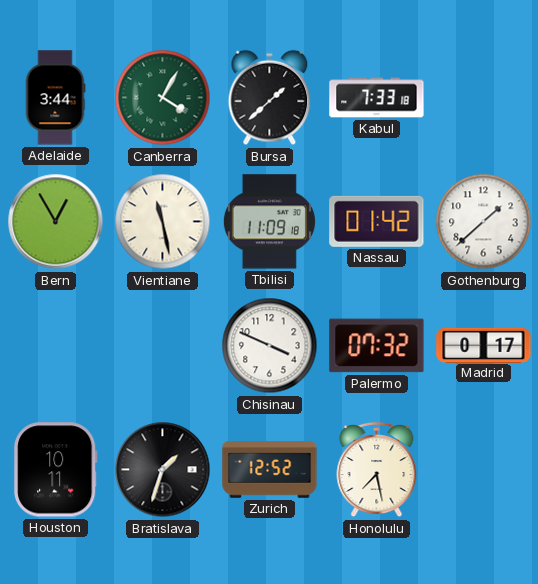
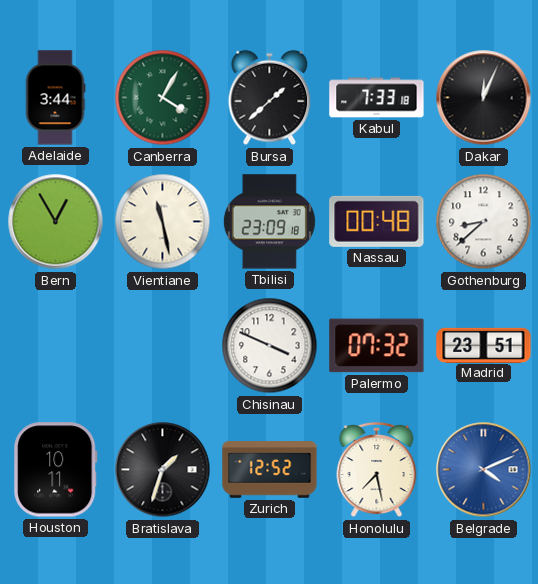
Dakar: none -> 12:04
Tbilisi: 11:09 -> 23:09
Nassau: 01:42 -> 00:48
Gothenburg: 1:38 -> 8:38
Madrid: 0:17 -> 23:51
Belgrade: none -> 4:11
